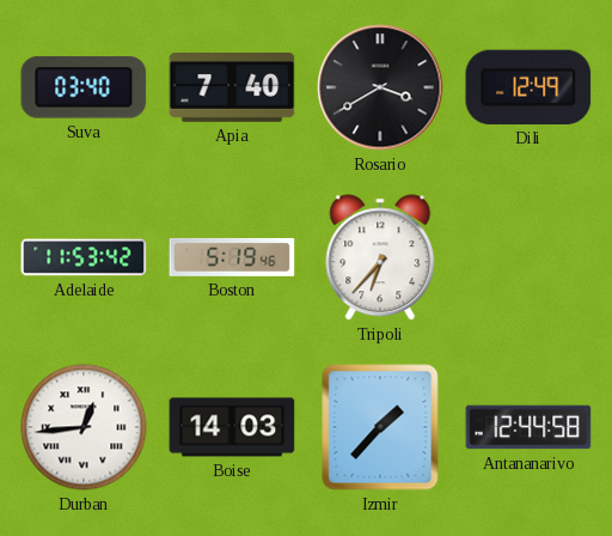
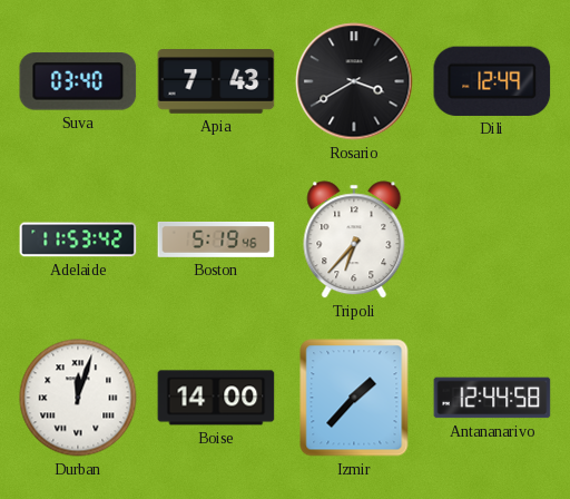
Apia: 7:40 -> 7:43
Durban: 12:44 -> 12:03
Boise: 14:03 -> 14:00
